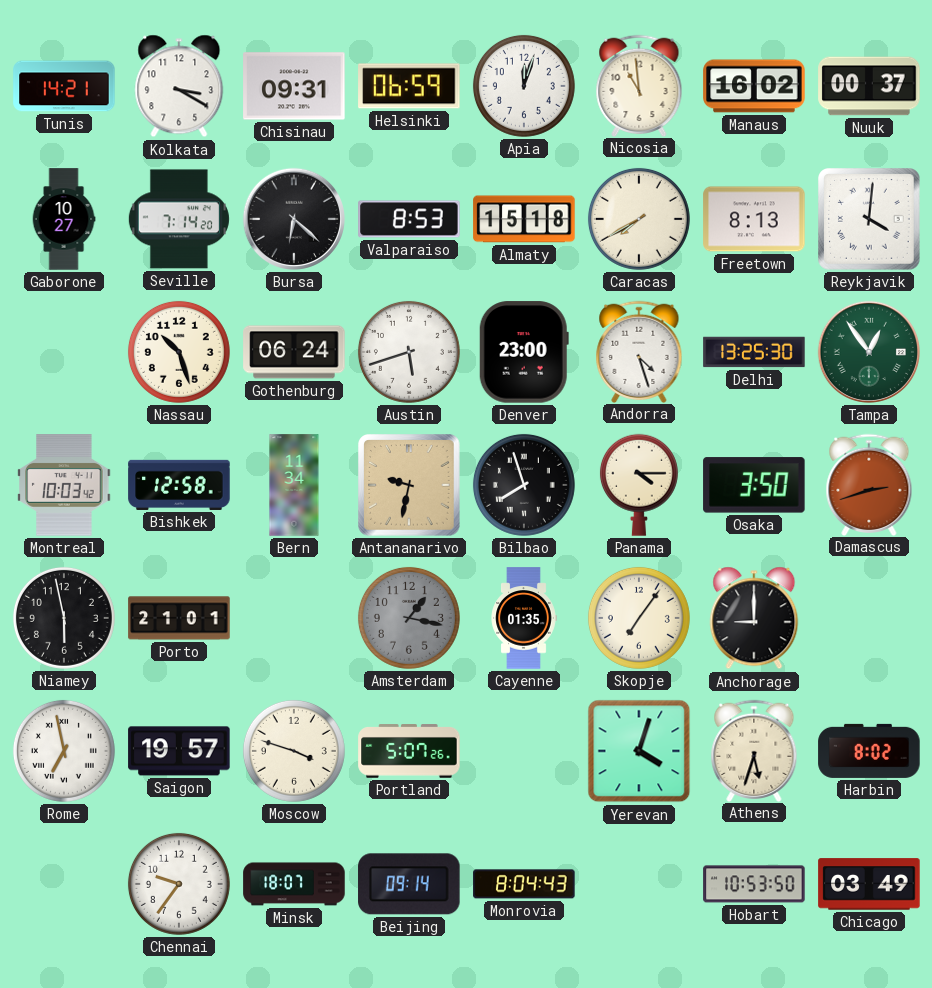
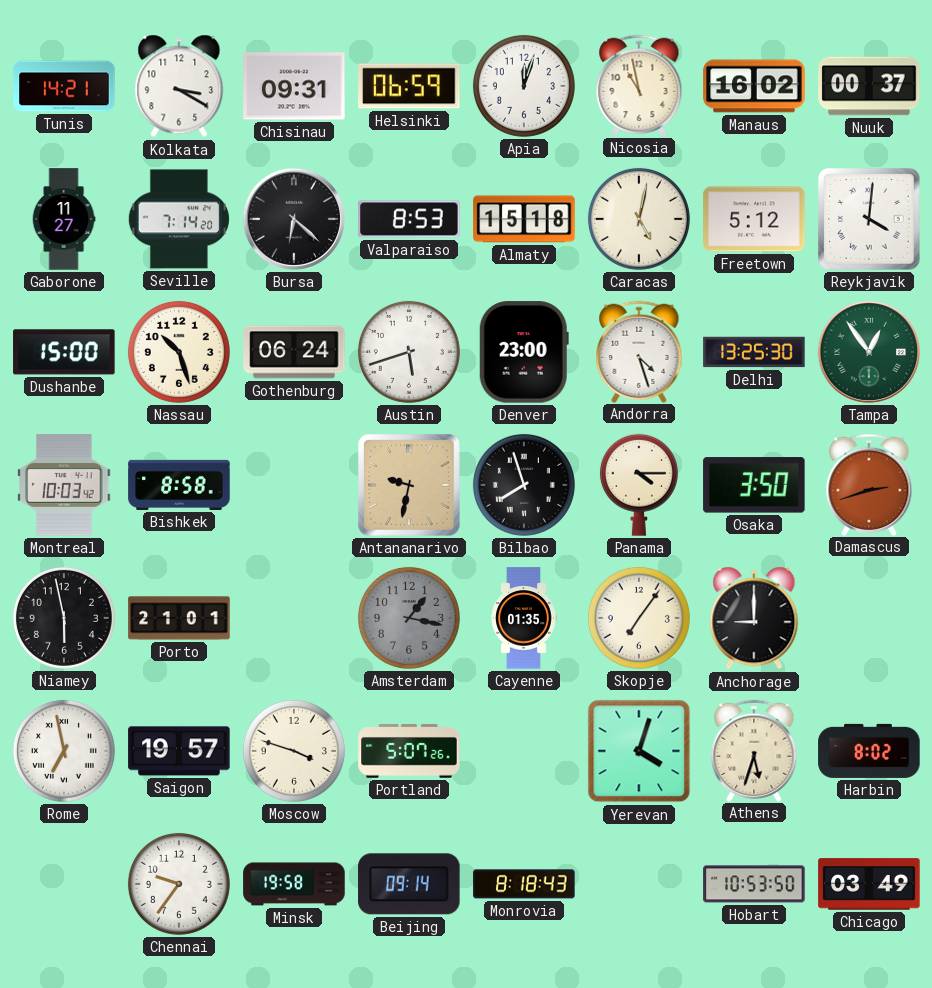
Nicosia: 10:59 -> 10:58
Gaborone: 10:27 -> 11:27
Caracas: 7:40 -> 5:02
Freetown: 8:13 -> 5:12
Dushanbe: none -> 15:00
Bishkek: 12:58 -> 8:58
Bern: 11:34 -> none
Minsk: 18:07 -> 19:58
Monrovia: 8:04 -> 8:18
